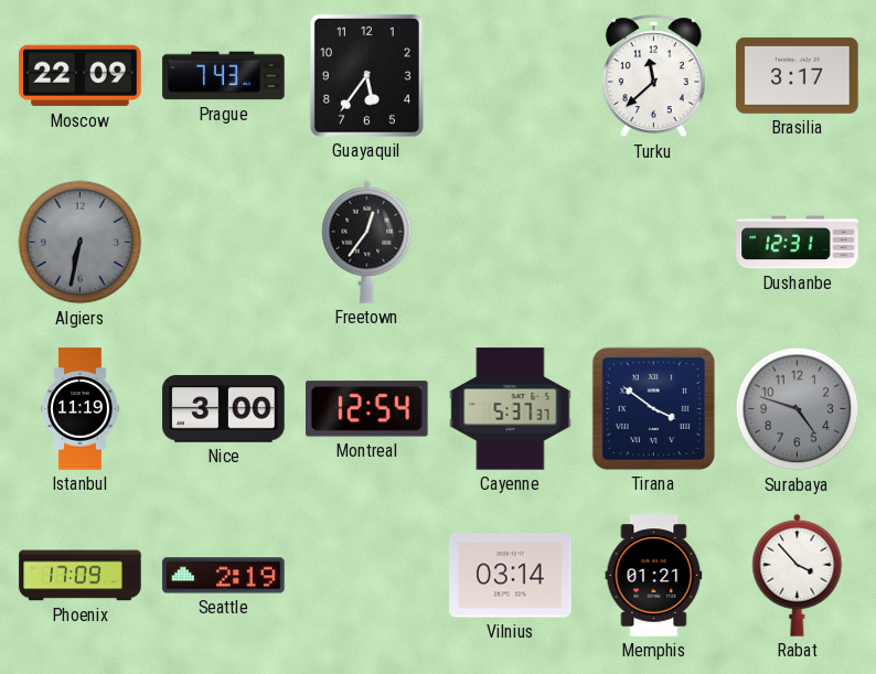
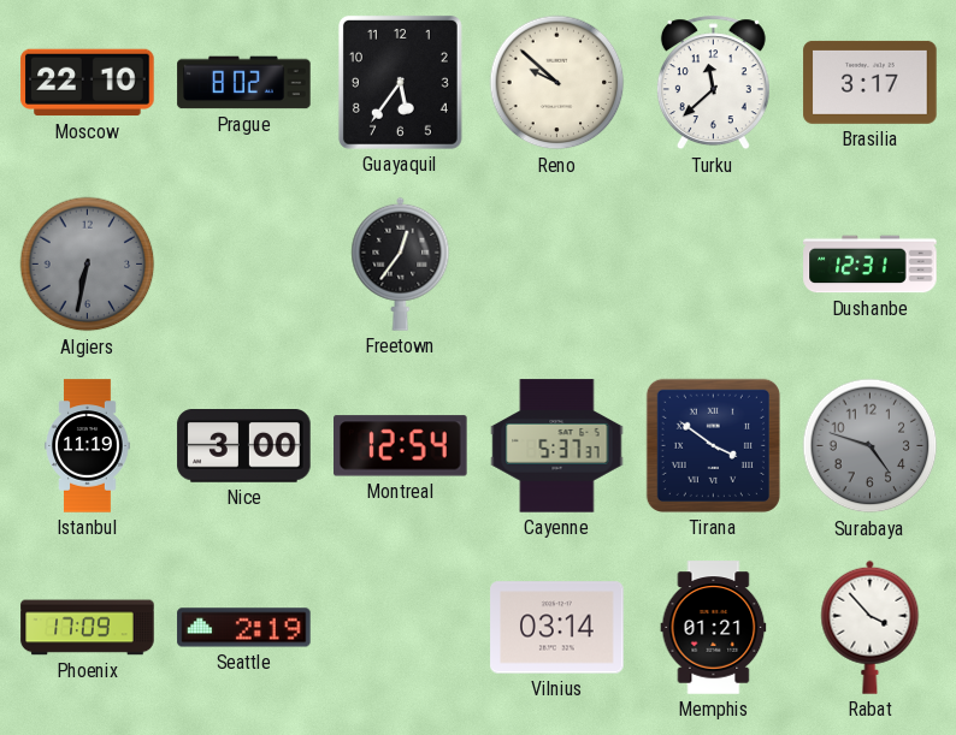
Moscow: 22:09 -> 22:10
Prague: 7:43 -> 8:02
Reno: none -> 9:52
